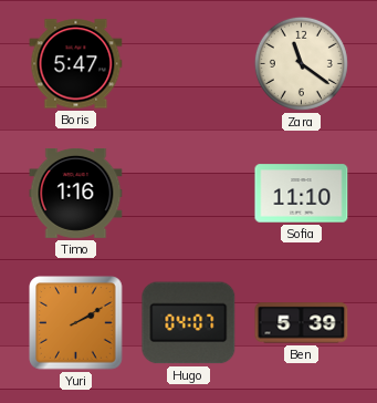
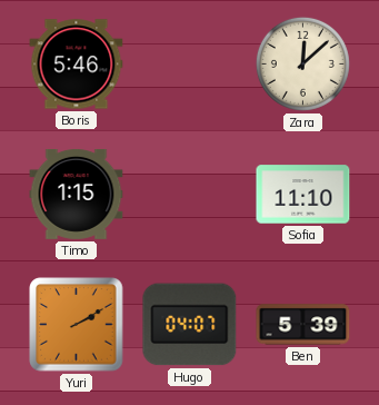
Boris: 5:47 -> 5:46
Zara: 11:21 -> 12:08
Timo: 1:16 -> 1:15
